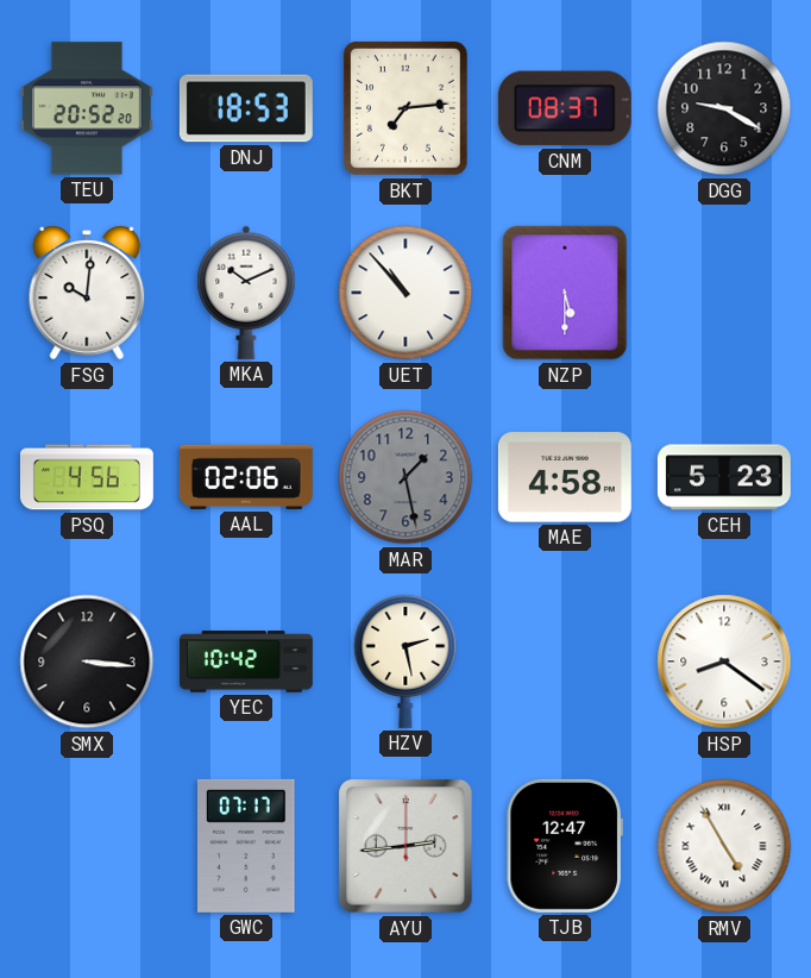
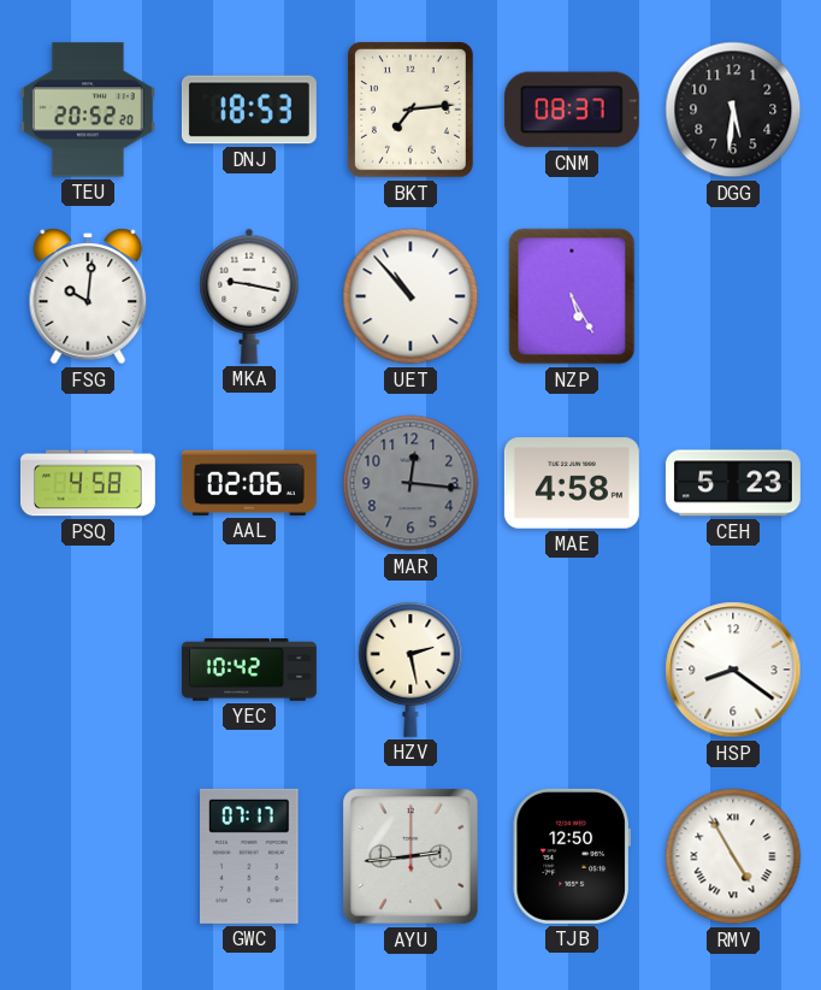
DGG: 9:20 -> 5:31
MKA: 10:11 -> 9:17
NZP: 5:30 -> 5:25
PSQ: 4:56 -> 4:58
MAR: 1:28 -> 12:16
SMX: 3:16 -> none
TJB: 12:47 -> 12:50
